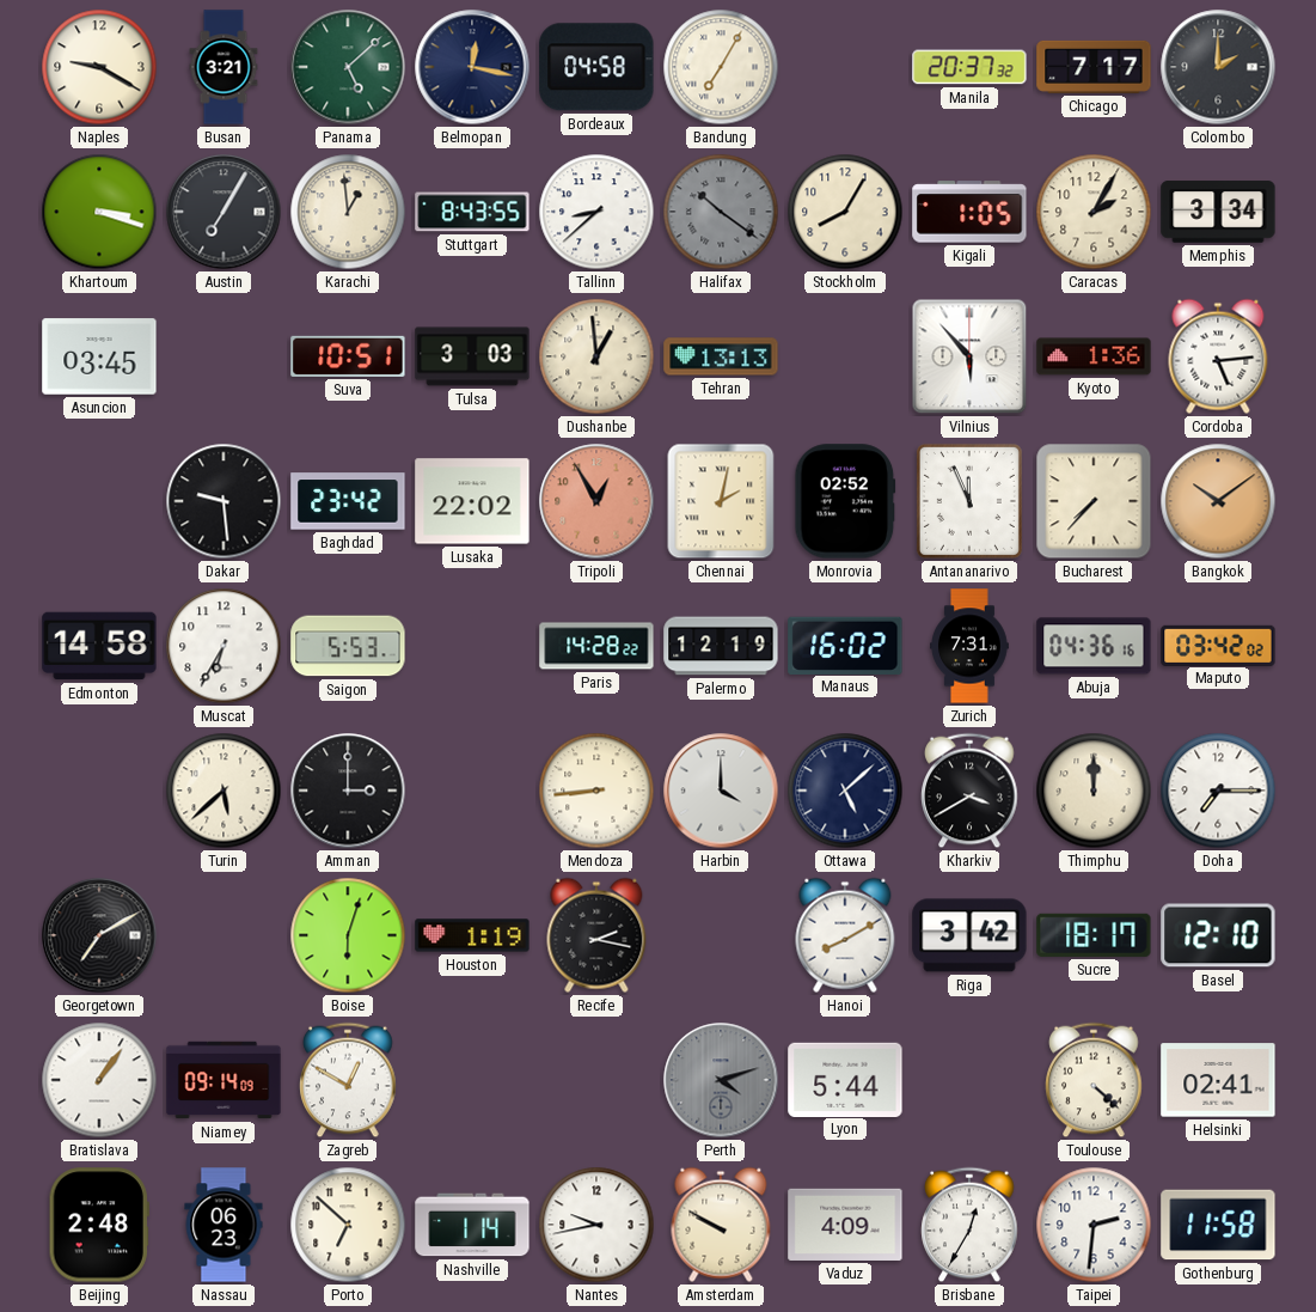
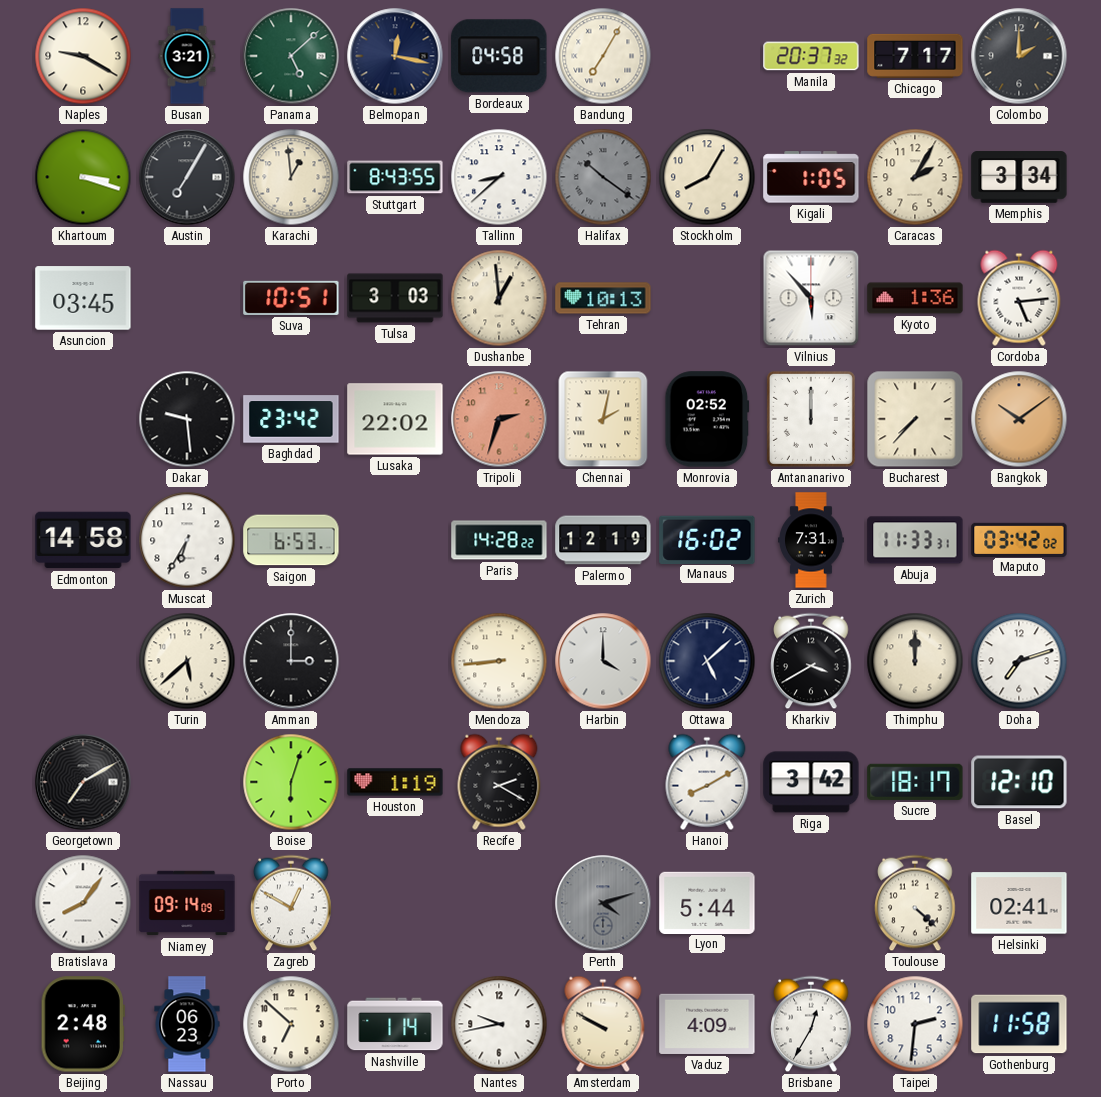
Tehran: 13:13 -> 10:13
Tripoli: 12:55 -> 2:33
Antananarivo: 11:56 -> 12:00
Saigon: 5:53 -> 6:53
Abuja: 04:36 -> 11:33
Doha: 7:15 -> 7:12
Recife: 2:17 -> 2:20
Bratislava: 1:06 -> 8:06
